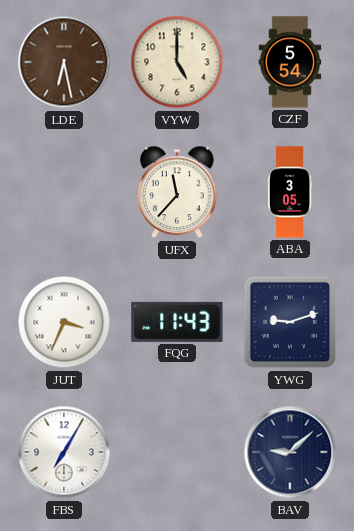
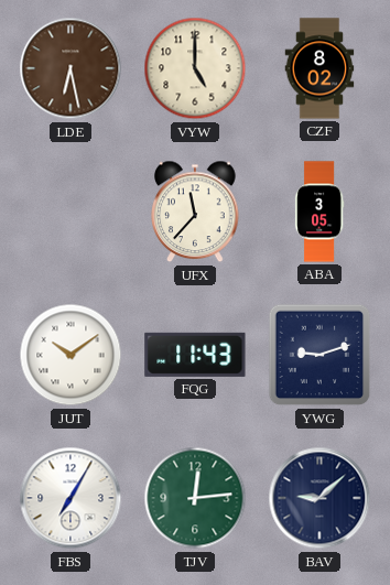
CZF: 5:54 -> 8:02
JUT: 3:34 -> 10:09
TJV: none -> 12:14
